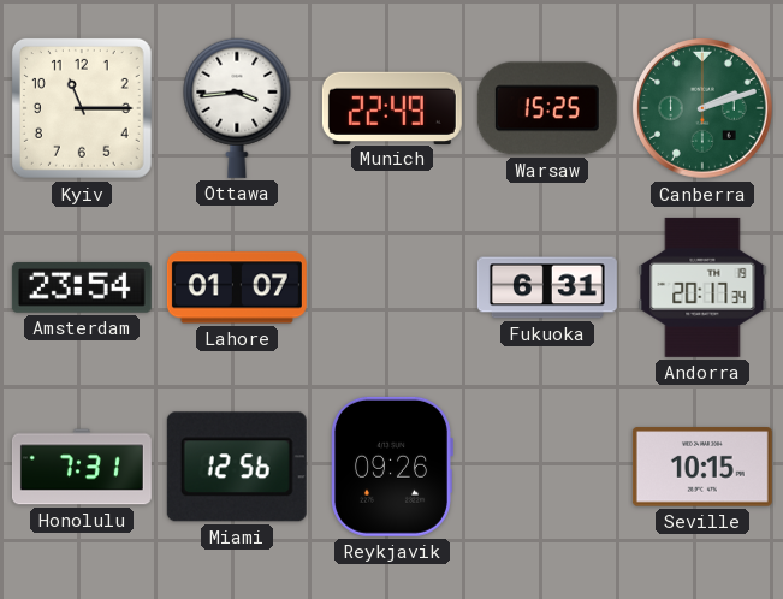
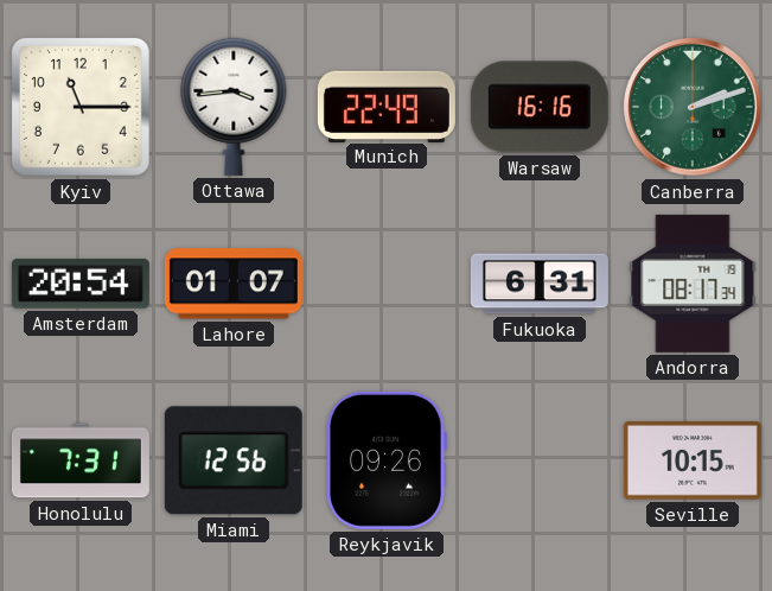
Warsaw: 15:25 -> 16:16
Amsterdam: 23:54 -> 20:54
Andorra: 20:17 -> 08:17
